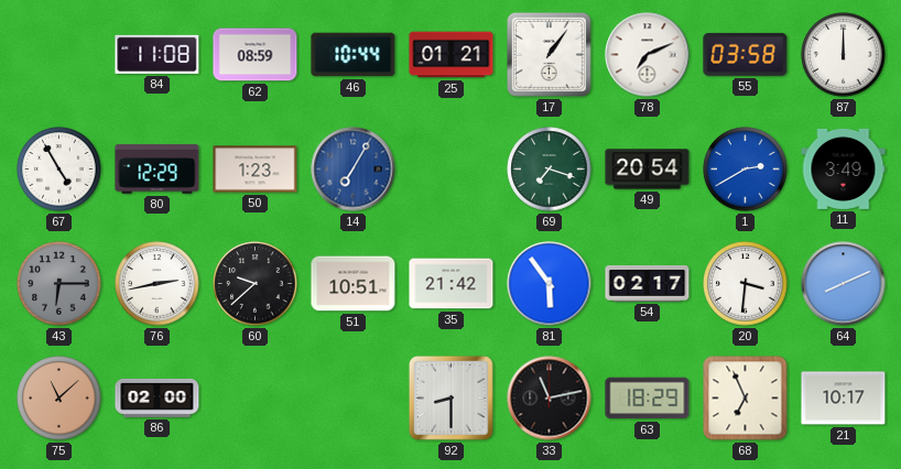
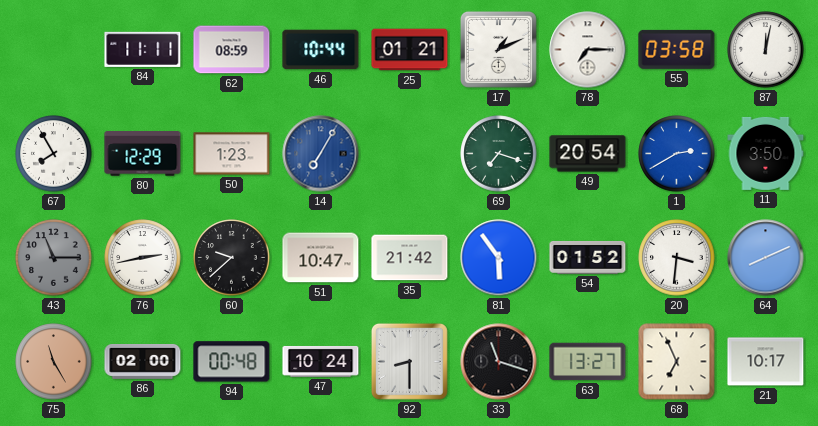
84: 11:08 -> 11:11
17: 1:06 -> 1:11
78: 7:11 -> 7:15
87: 12:00 -> 12:02
67: 4:55 -> 7:55
11: 3:49 -> 3:50
43: 6:15 -> 11:15
51: 10:51 -> 10:47
54: 02:17 -> 01:52
75: 11:08 -> 11:25
94: none -> 00:48
47: none -> 10:24
33: 11:13 -> 11:18
63: 18:29 -> 13:27
